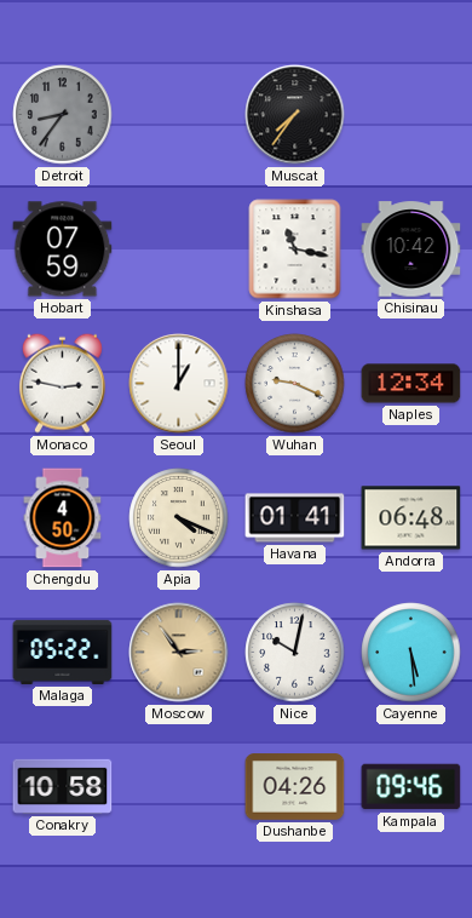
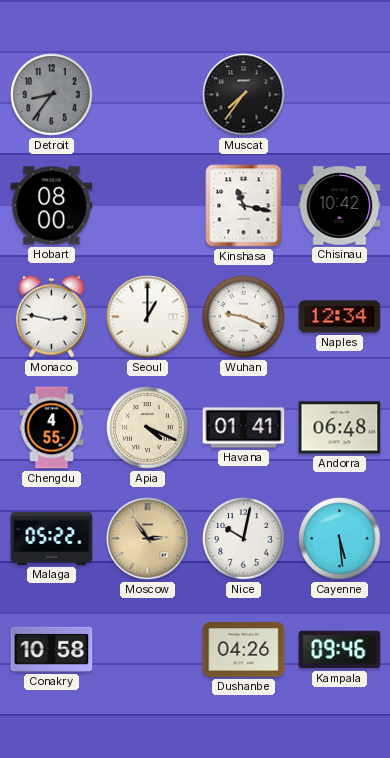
Hobart: 07:59 -> 08:00
Chengdu: 4:50 -> 4:55
